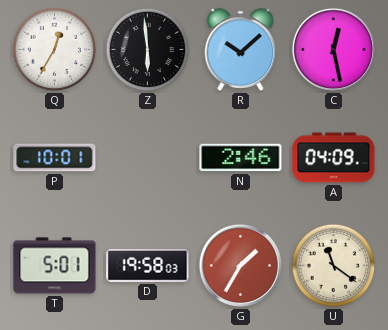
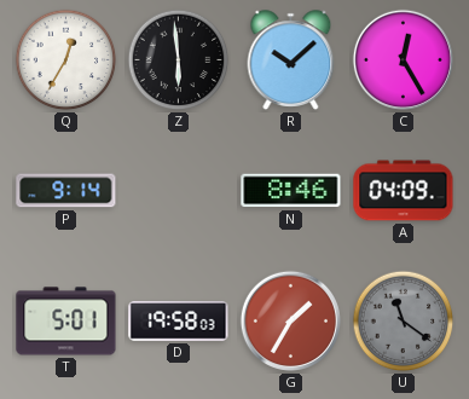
C: 12:28 -> 12:25
P: 10:01 -> 9:14
N: 2:46 -> 8:46
U dial: cream -> grey
